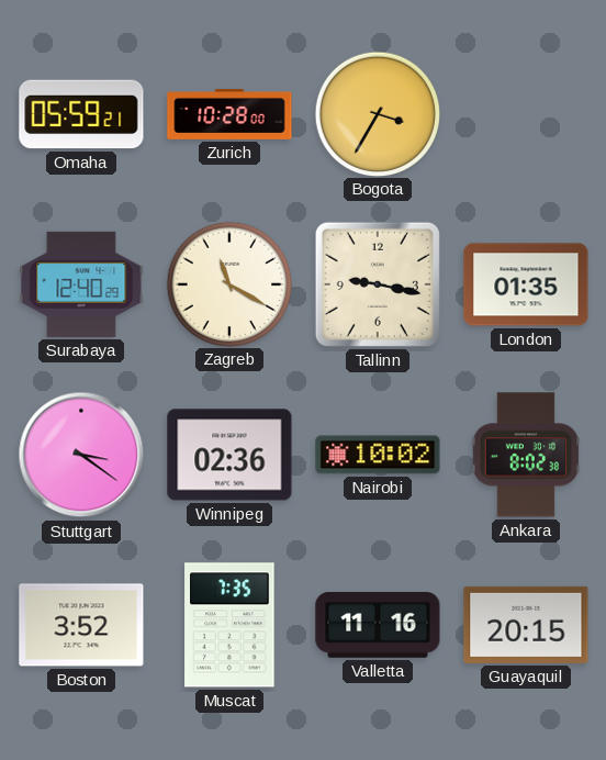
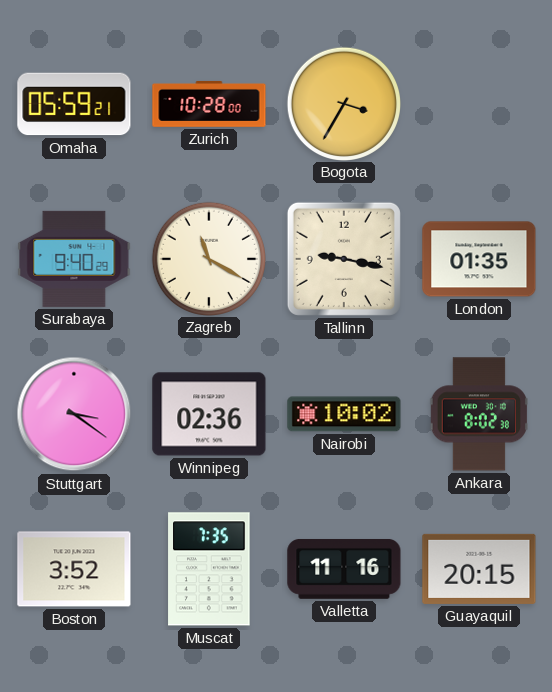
Surabaya: 12:40 -> 9:40
